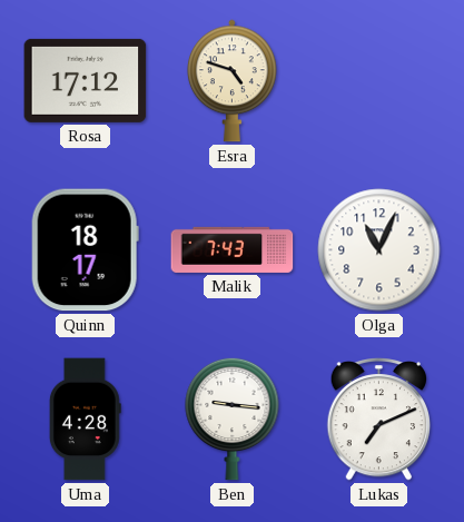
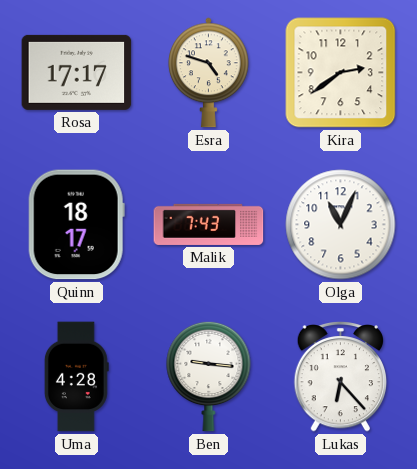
Rosa: 17:12 -> 17:17
Kira: none -> 2:39
Lukas: 7:11 -> 6:23
